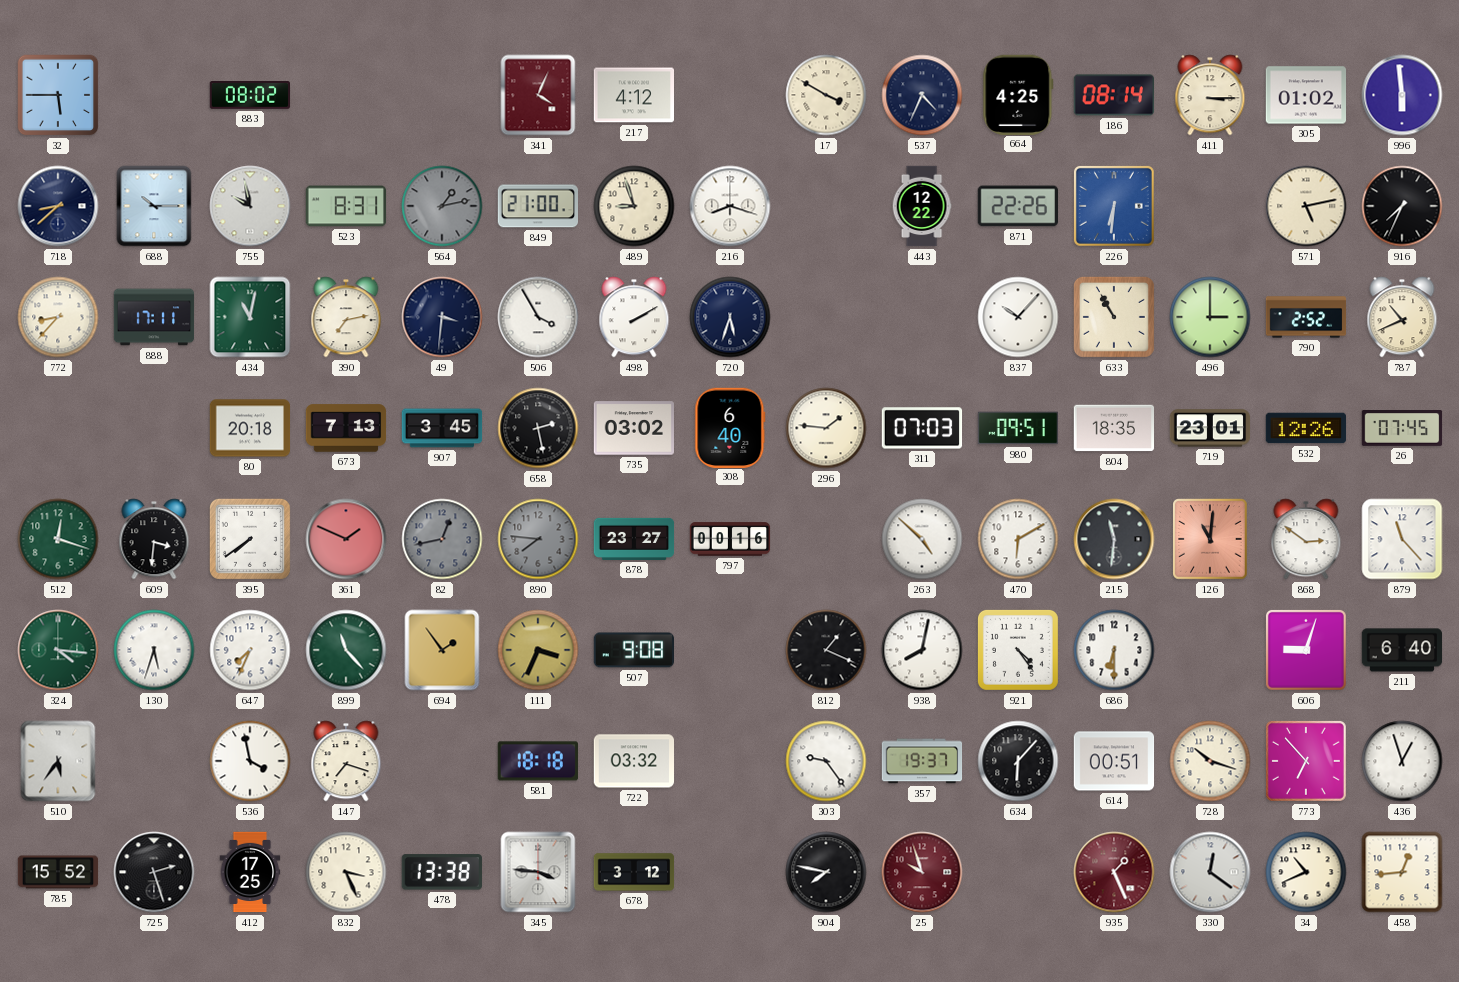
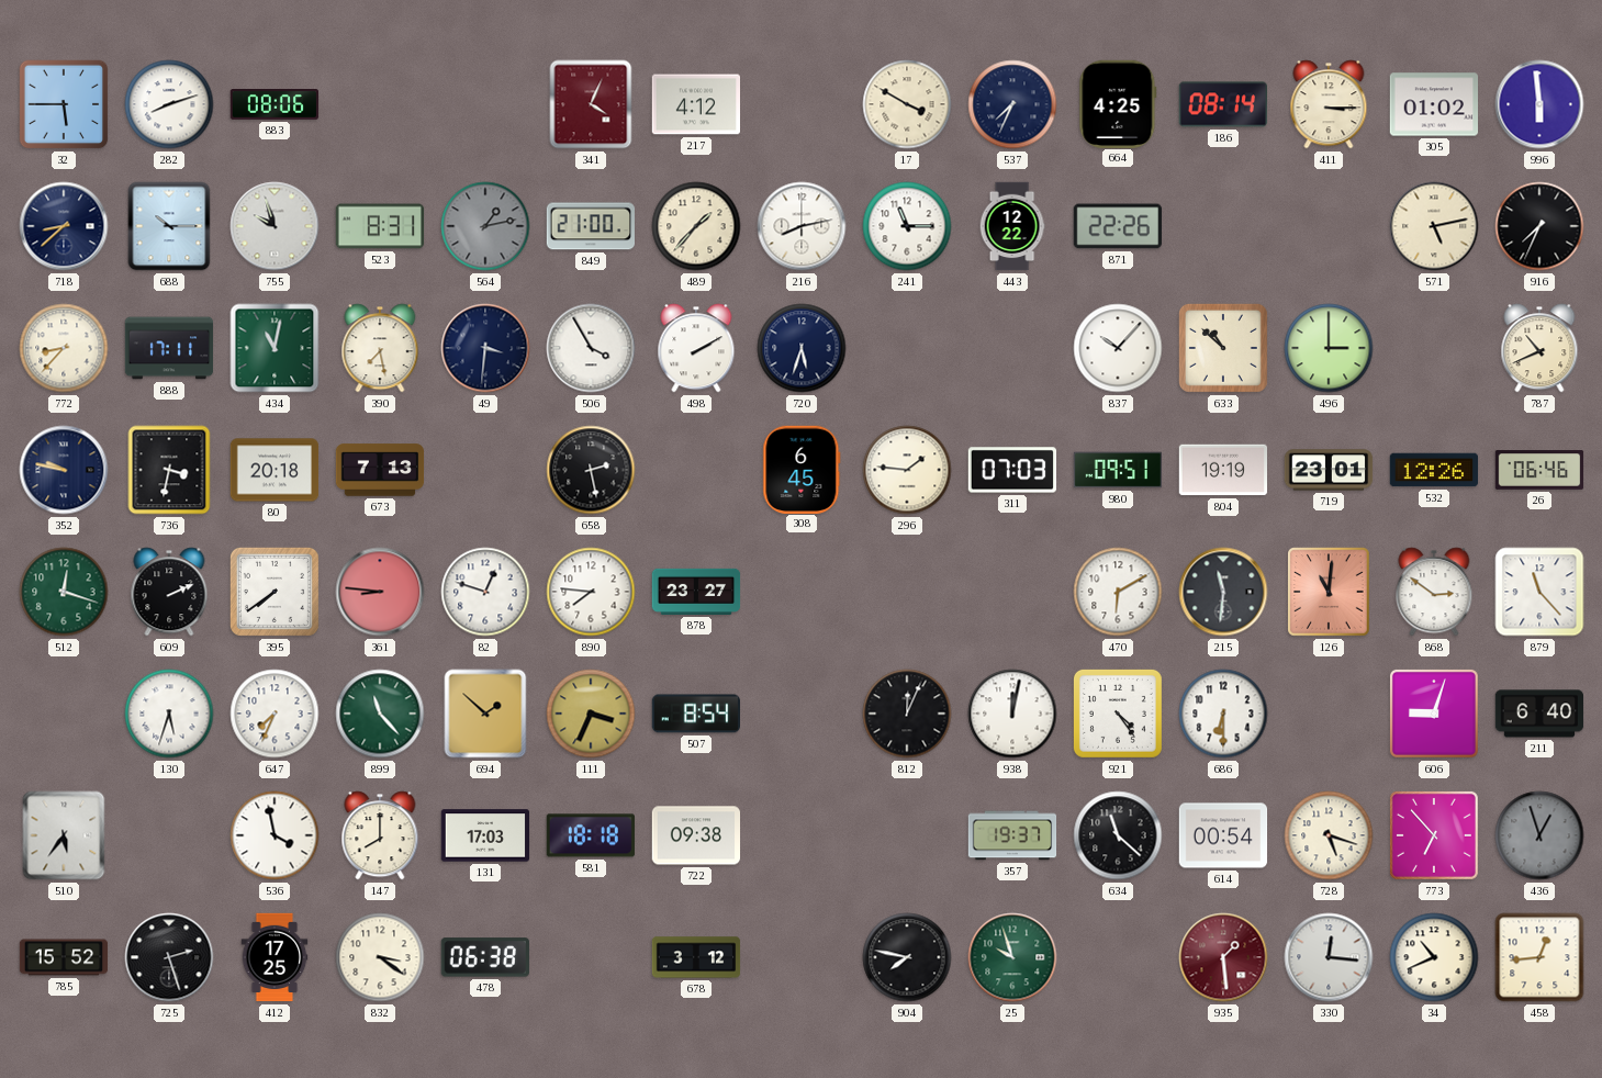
282: none -> 8:12
883: 08:02 -> 08:06
537: 4:34 -> 7:34
755: 9:58 -> 9:57
489: 8:57 -> 1:37
216: 8:18 -> 8:13
241: none -> 11:15
226: 6:31 -> none
390: 7:13 -> 7:28
633: 10:55 -> 10:52
790: 2:52 -> none
352: none -> 9:47
736: none -> 3:32
907: 3:45 -> none
735: 03:02 -> none
308: 6:40 -> 6:45
804: 18:35 -> 19:19
26: 07:45 -> 06:46
609: 3:31 -> 2:11
361: 1:49 -> 8:46
82: 12:43 -> 12:48
82 dial: grey -> white
890 dial: grey -> white
797: 00:16 -> none
263: 4:52 -> none
324: 4:16 -> none
694: 1:54 -> 1:52
507: 9:08 -> 8:54
812: 1:19 -> 12:04
938: 8:02 -> 12:02
147: 7:18 -> 8:00
131: none -> 17:03
722: 03:32 -> 09:38
303: 9:24 -> none
634: 6:07 -> 11:22
614: 00:51 -> 00:54
728: 10:18 -> 5:18
436 dial: white -> grey
832: 3:26 -> 3:21
478: 13:38 -> 06:38
345: 3:46 -> none
25 dial: burgundy -> green
935: 1:26 -> 1:29
330: 12:21 -> 12:16
